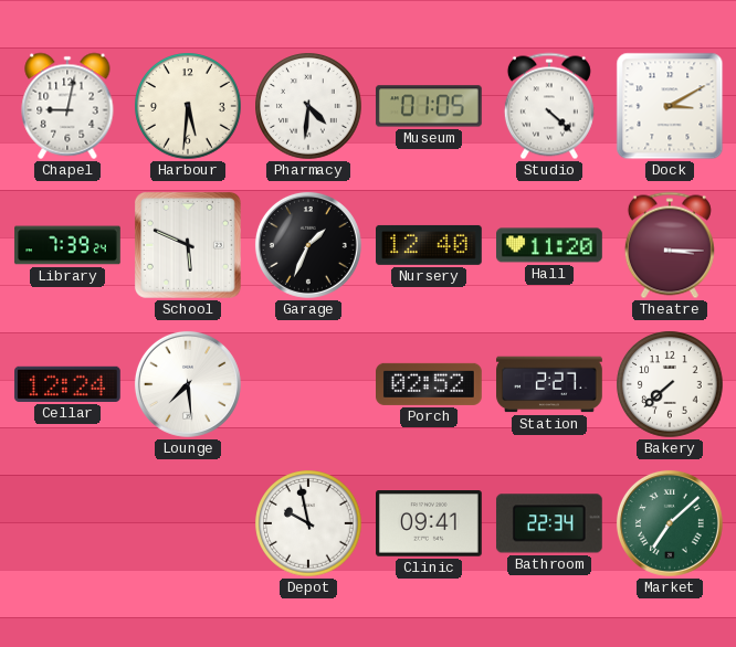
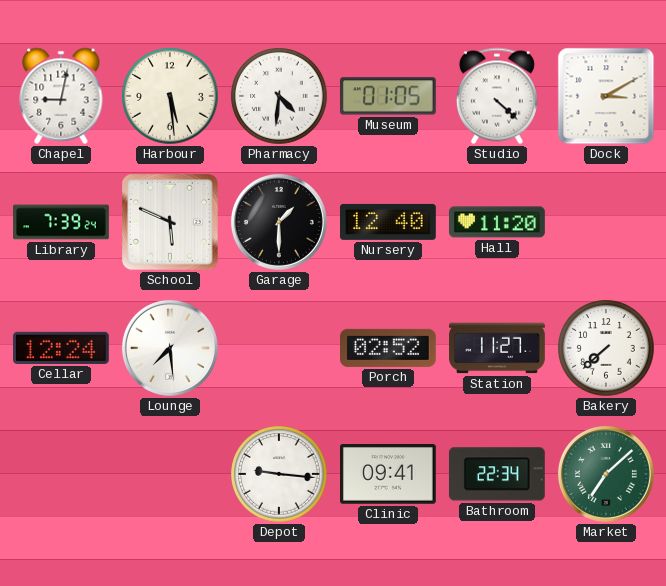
Harbour: 5:31 -> 5:29
Garage: 1:34 -> 1:30
Theatre: 3:15 -> none
Station: 2:27 -> 11:27
Depot: 9:58 -> 9:16
